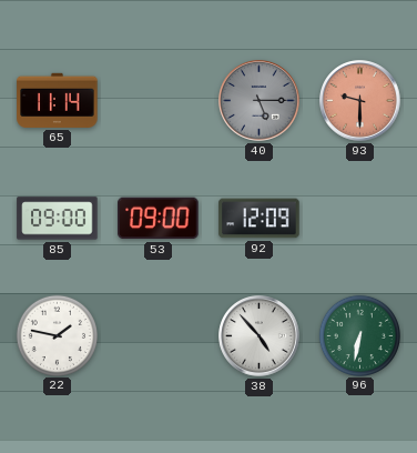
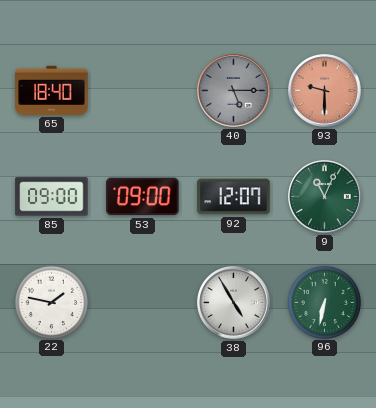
65: 11:14 -> 18:40
92: 12:09 -> 12:07
9: none -> 11:04
38: 4:53 -> 4:55
